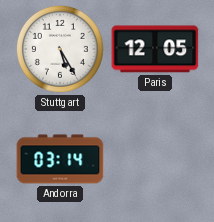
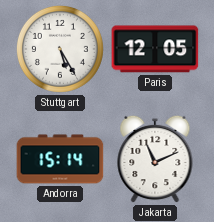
Andorra: 03:14 -> 15:14
Jakarta: none -> 11:11
